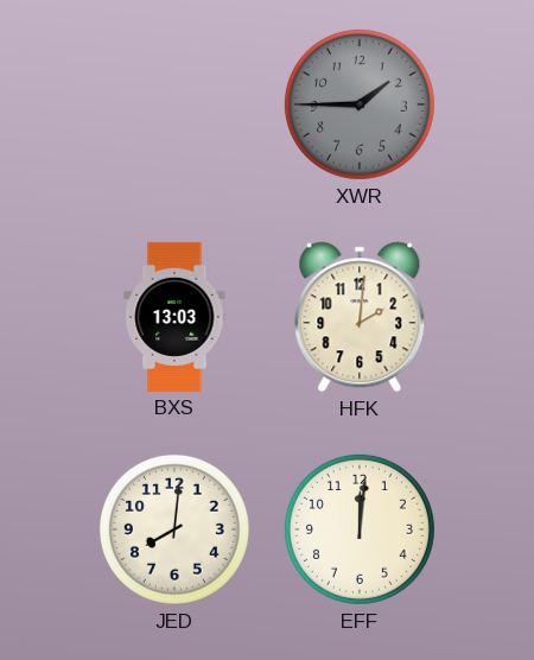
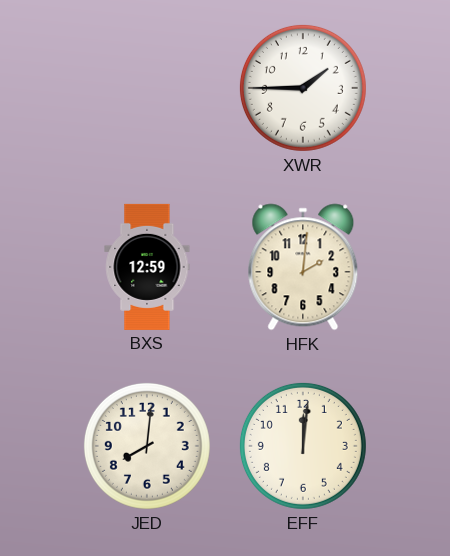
XWR dial: grey -> white
BXS: 13:03 -> 12:59
